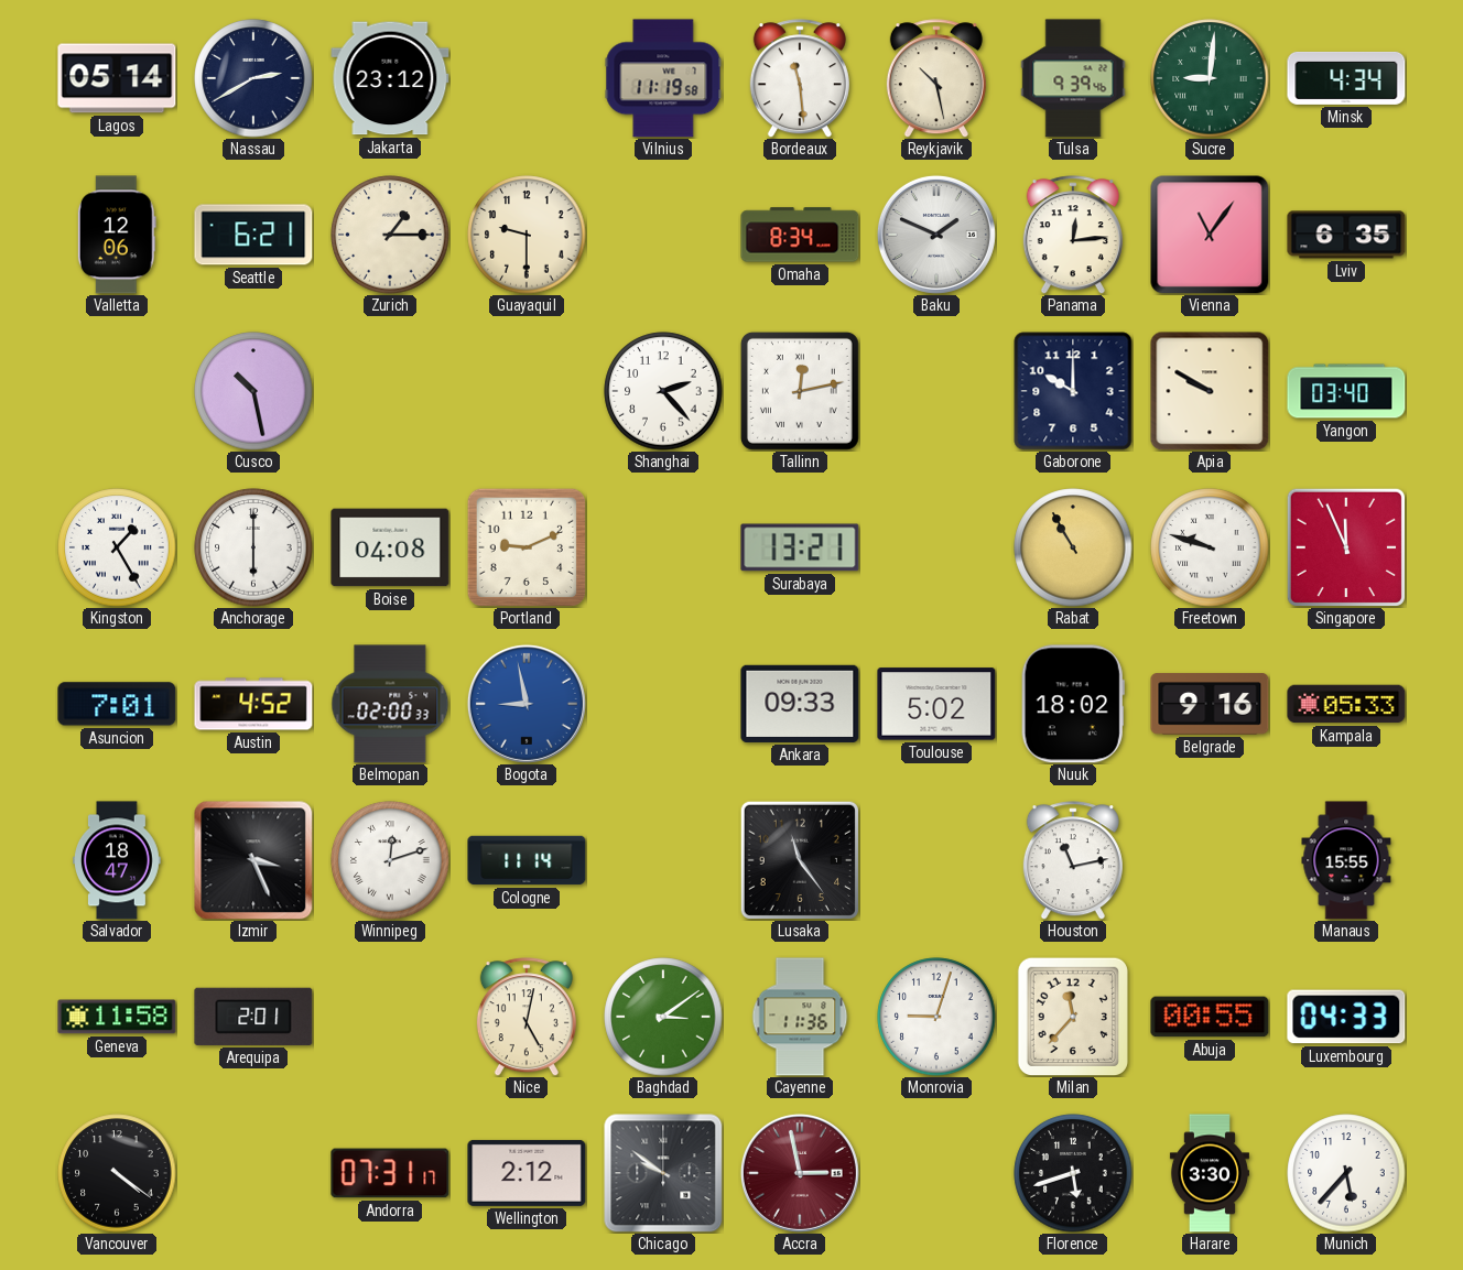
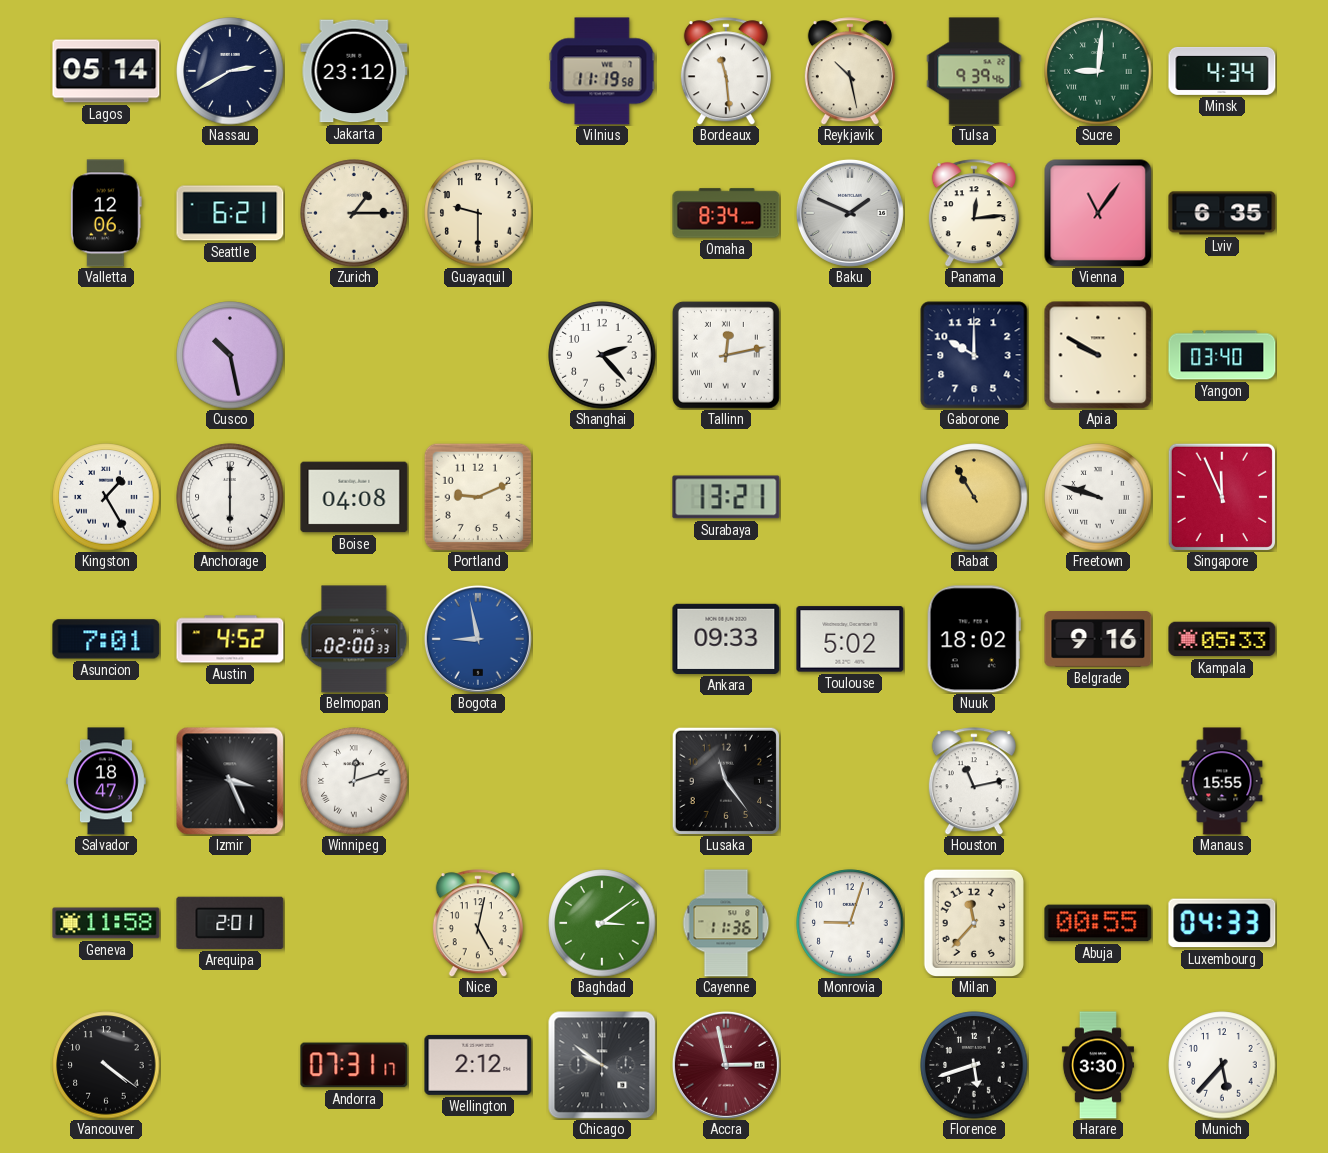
Cologne: 11:14 -> none
